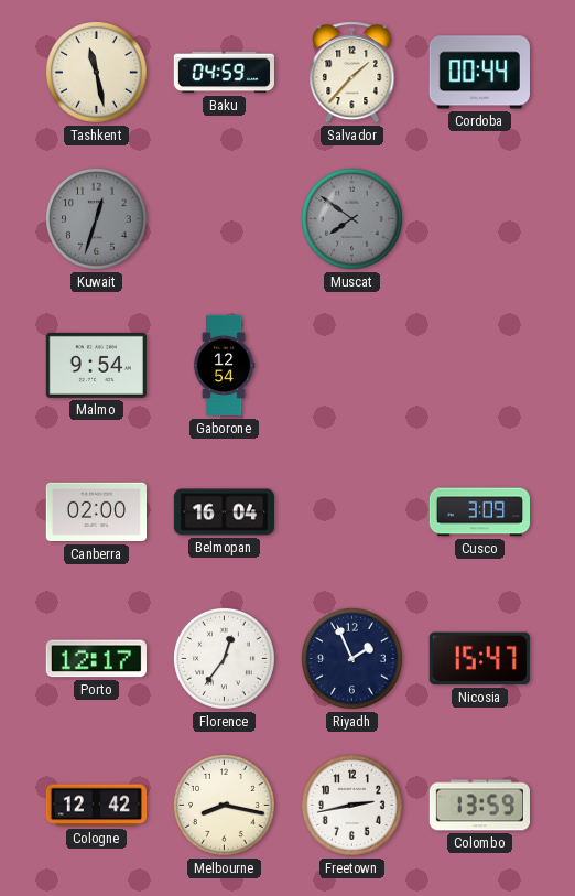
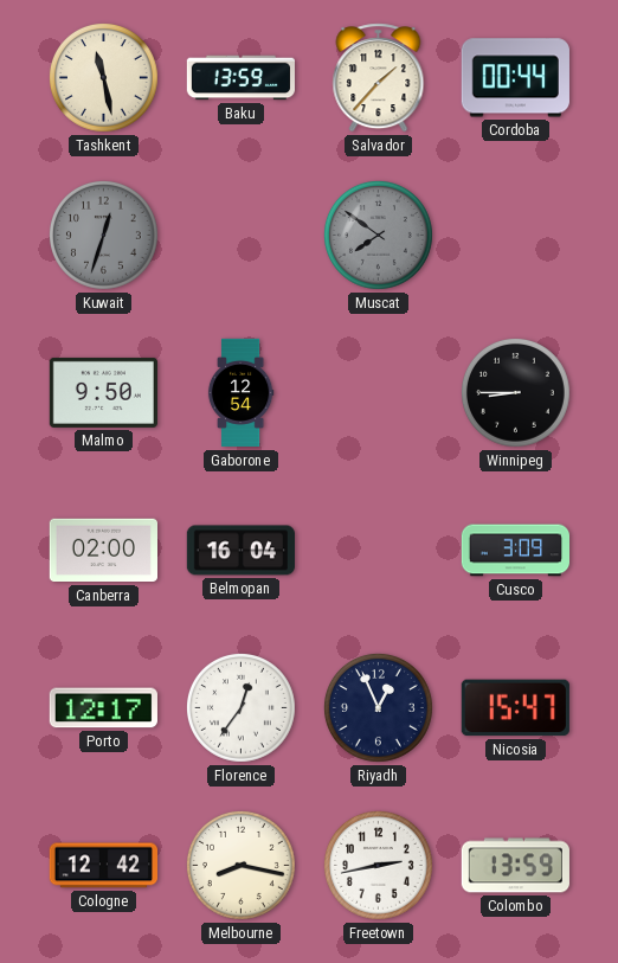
Baku: 04:59 -> 13:59
Malmo: 9:54 -> 9:50
Winnipeg: none -> 8:45
Riyadh: 1:56 -> 12:56
